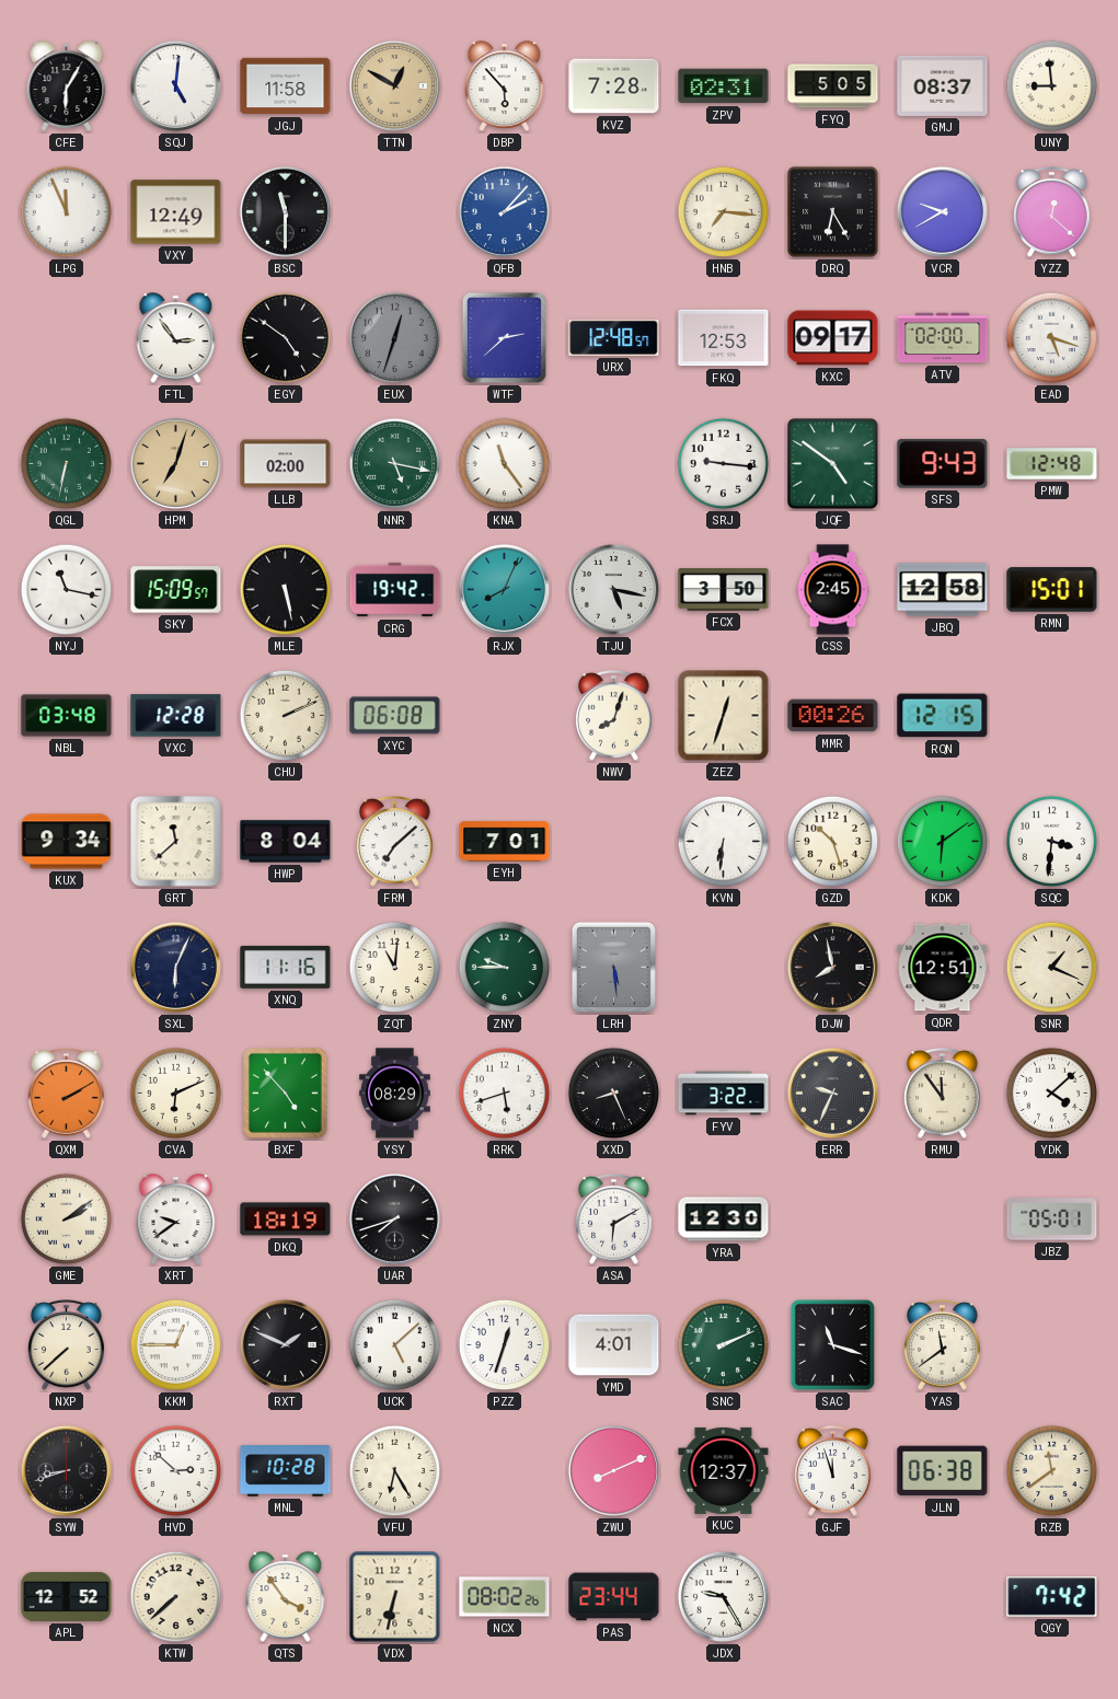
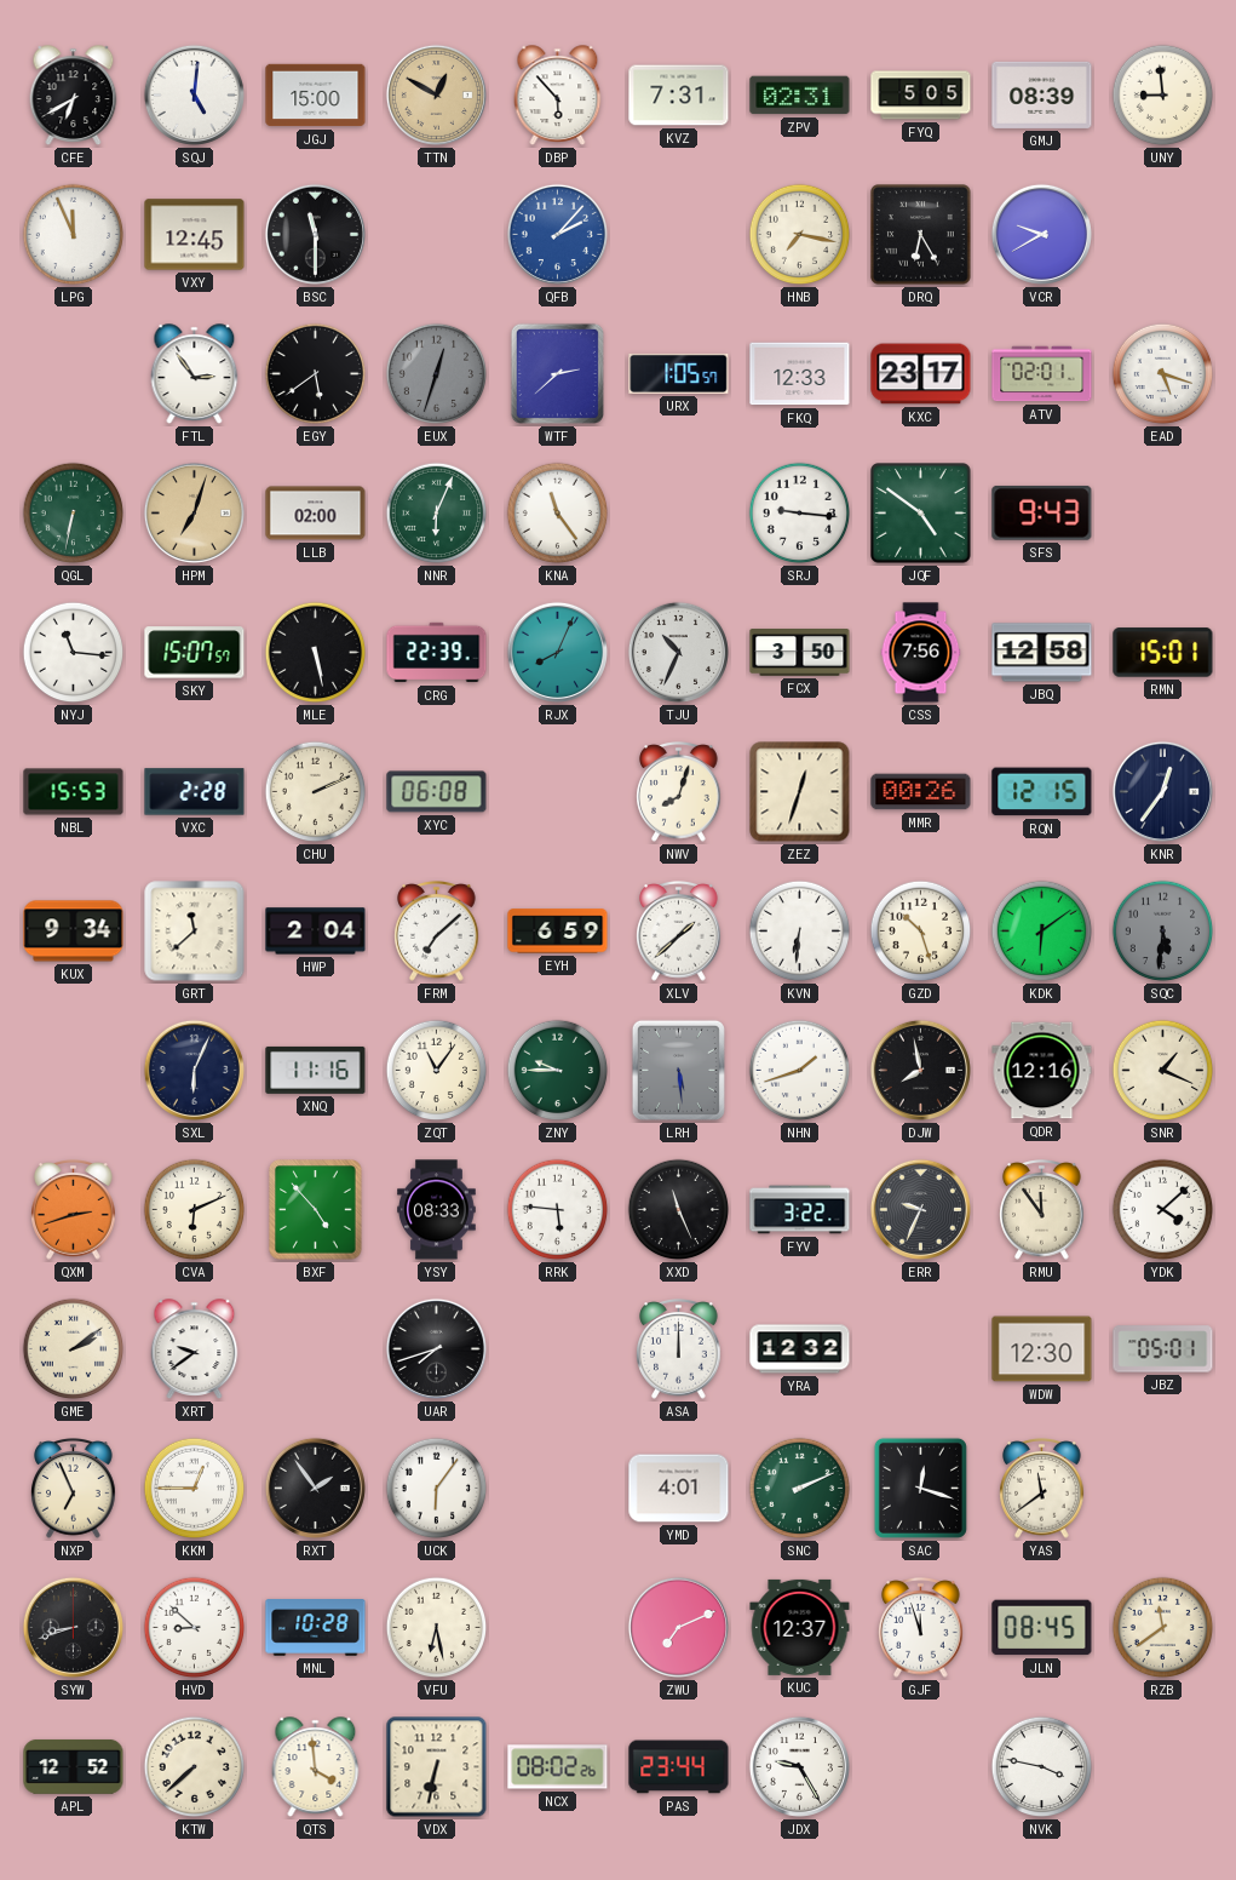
CFE: 6:05 -> 6:40
JGJ: 11:58 -> 15:00
KVZ: 7:28 -> 7:31
GMJ: 08:37 -> 08:39
VXY: 12:49 -> 12:45
HNB: 7:16 -> 7:17
YZZ: 12:22 -> none
EGY: 4:51 -> 5:39
URX: 12:48 -> 1:05
FKQ: 12:53 -> 12:33
KXC: 09:17 -> 23:17
ATV: 02:00 -> 02:01
NNR: 5:17 -> 6:04
PMW: 12:48 -> none
NYJ: 11:17 -> 11:16
SKY: 15:09 -> 15:07
CRG: 19:42 -> 22:39
TJU: 5:17 -> 10:34
CSS: 2:45 -> 7:56
NBL: 03:48 -> 15:53
VXC: 12:28 -> 2:28
KNR: none -> 12:36
HWP: 8:04 -> 2:04
EYH: 7:01 -> 6:59
XLV: none -> 1:38
SQC: 3:31 -> 5:31
SQC dial: white -> grey
ZQT: 11:01 -> 11:06
NHN: none -> 1:42
QDR: 12:51 -> 12:16
QXM: 2:10 -> 2:42
YSY: 08:29 -> 08:33
RRK: 5:42 -> 5:46
XXD: 8:26 -> 11:26
DKQ: 18:19 -> none
ASA: 6:10 -> 12:00
YRA: 12:30 -> 12:32
WDW: none -> 12:30
NXP: 7:38 -> 6:56
RXT: 1:49 -> 1:54
UCK: 5:08 -> 6:06
PZZ: 12:33 -> none
SAC: 11:18 -> 12:18
HVD: 2:52 -> 8:52
VFU: 6:25 -> 6:28
ZWU: 8:11 -> 7:11
JLN: 06:38 -> 08:45
QTS: 3:54 -> 3:59
NVK: none -> 3:47
QGY: 7:42 -> none
